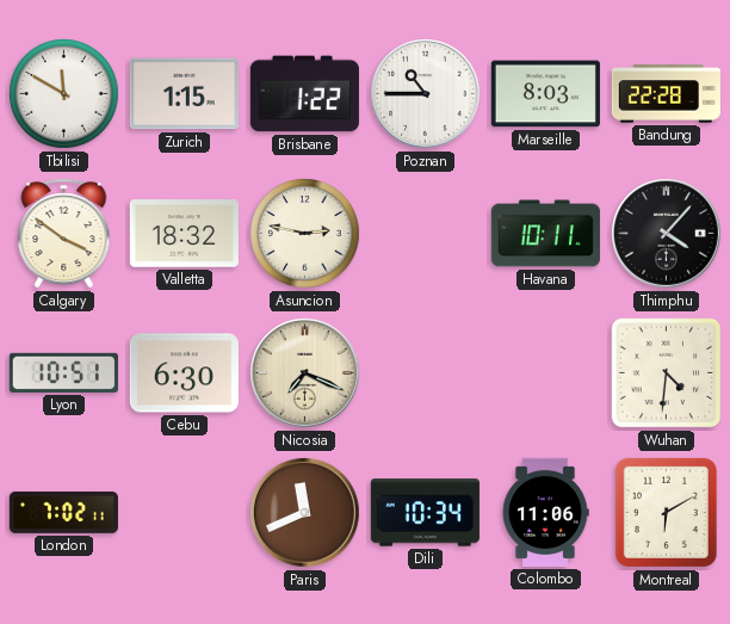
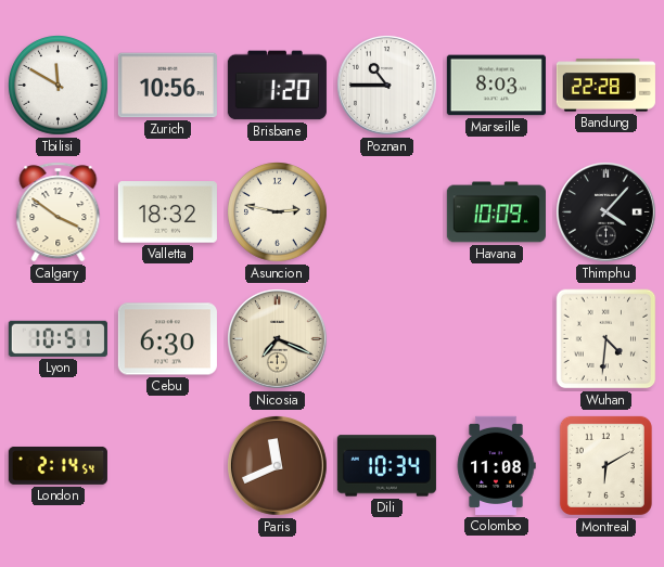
Zurich: 1:15 -> 10:56
Brisbane: 1:22 -> 1:20
Havana: 10:11 -> 10:09
London: 7:02 -> 2:14
Colombo: 11:06 -> 11:08
